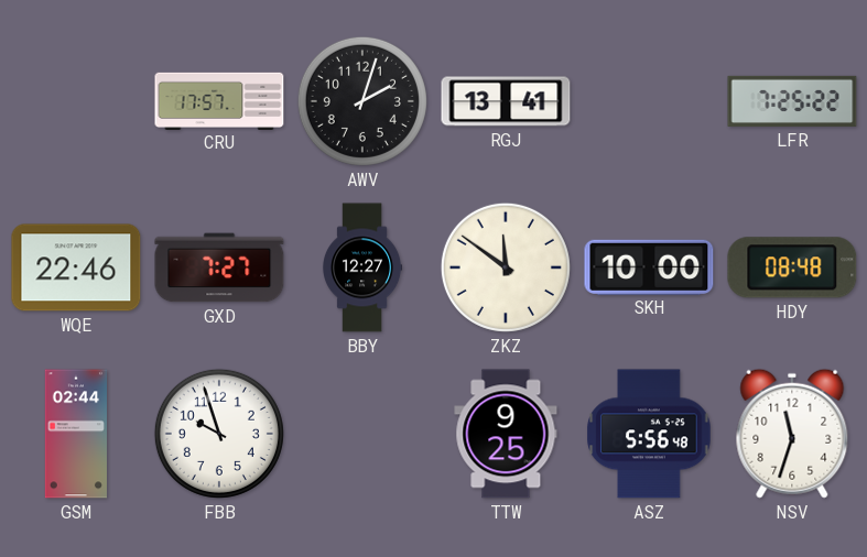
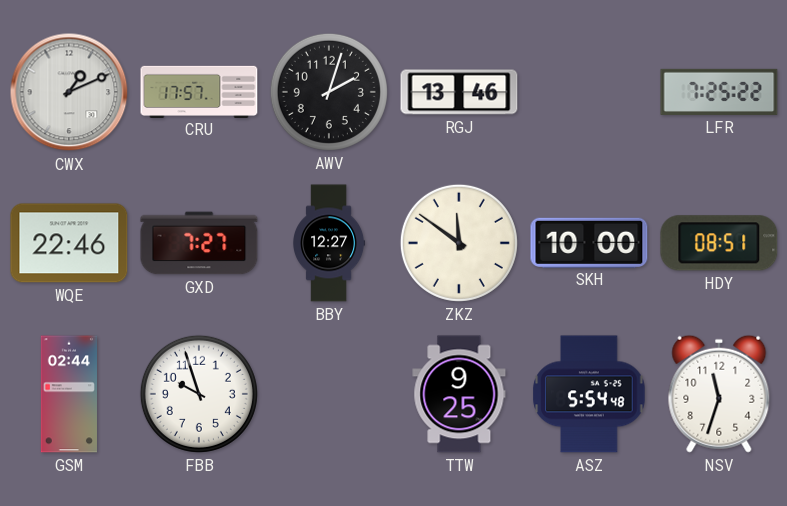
CWX: none -> 1:11
RGJ: 13:41 -> 13:46
HDY: 08:48 -> 08:51
ASZ: 5:56 -> 5:54
